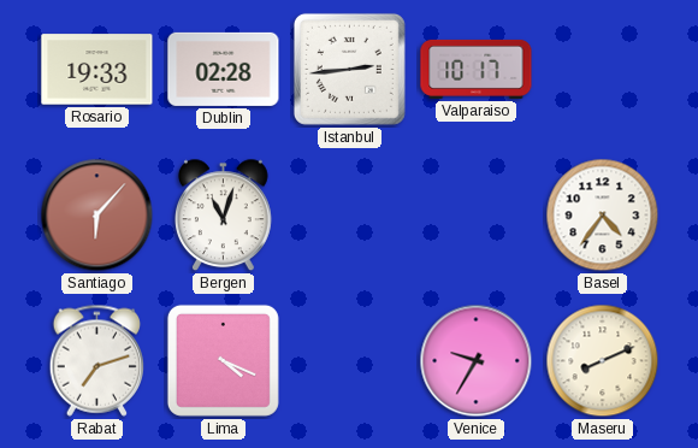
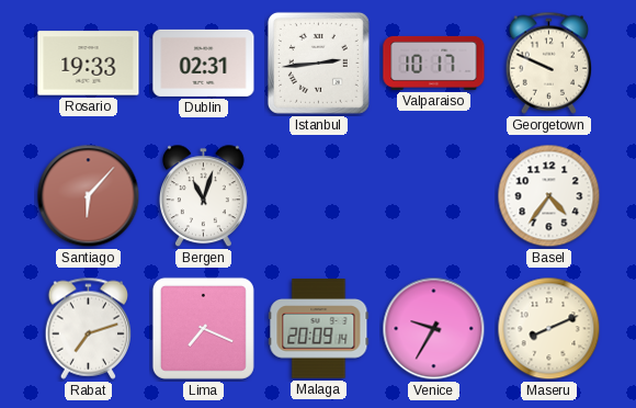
Dublin: 02:28 -> 02:31
Georgetown: none -> 9:49
Lima: 4:19 -> 7:19
Malaga: none -> 20:09
